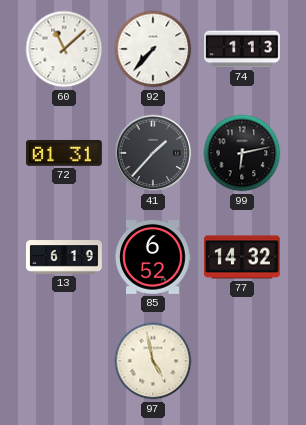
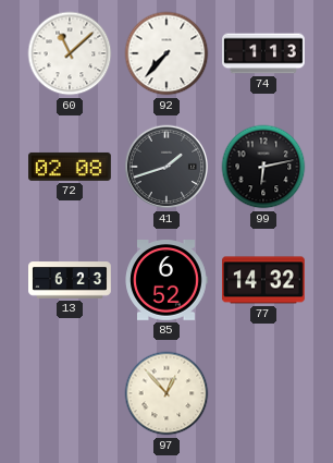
72: 01:31 -> 02:08
41: 1:37 -> 1:42
13: 6:19 -> 6:23
97: 4:58 -> 12:53
